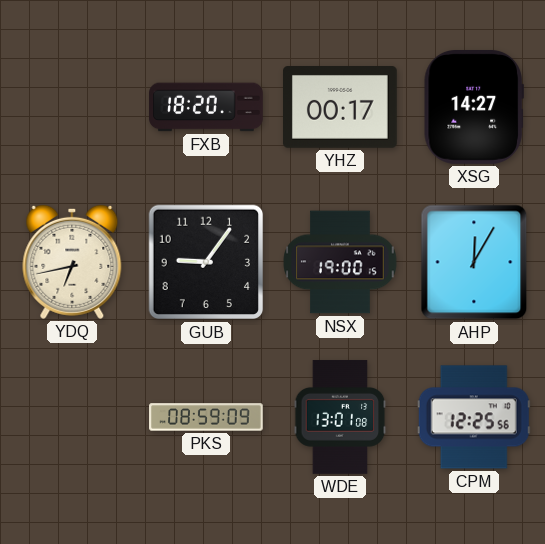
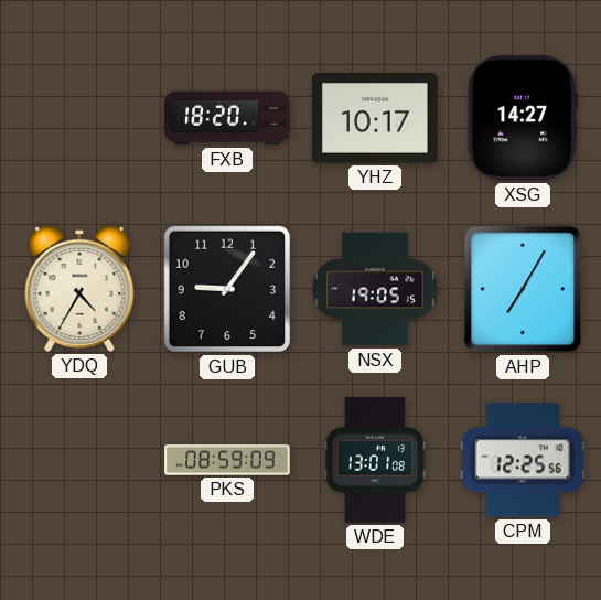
YHZ: 00:17 -> 10:17
YDQ: 6:43 -> 4:35
NSX: 19:00 -> 19:05
AHP: 12:05 -> 7:05
